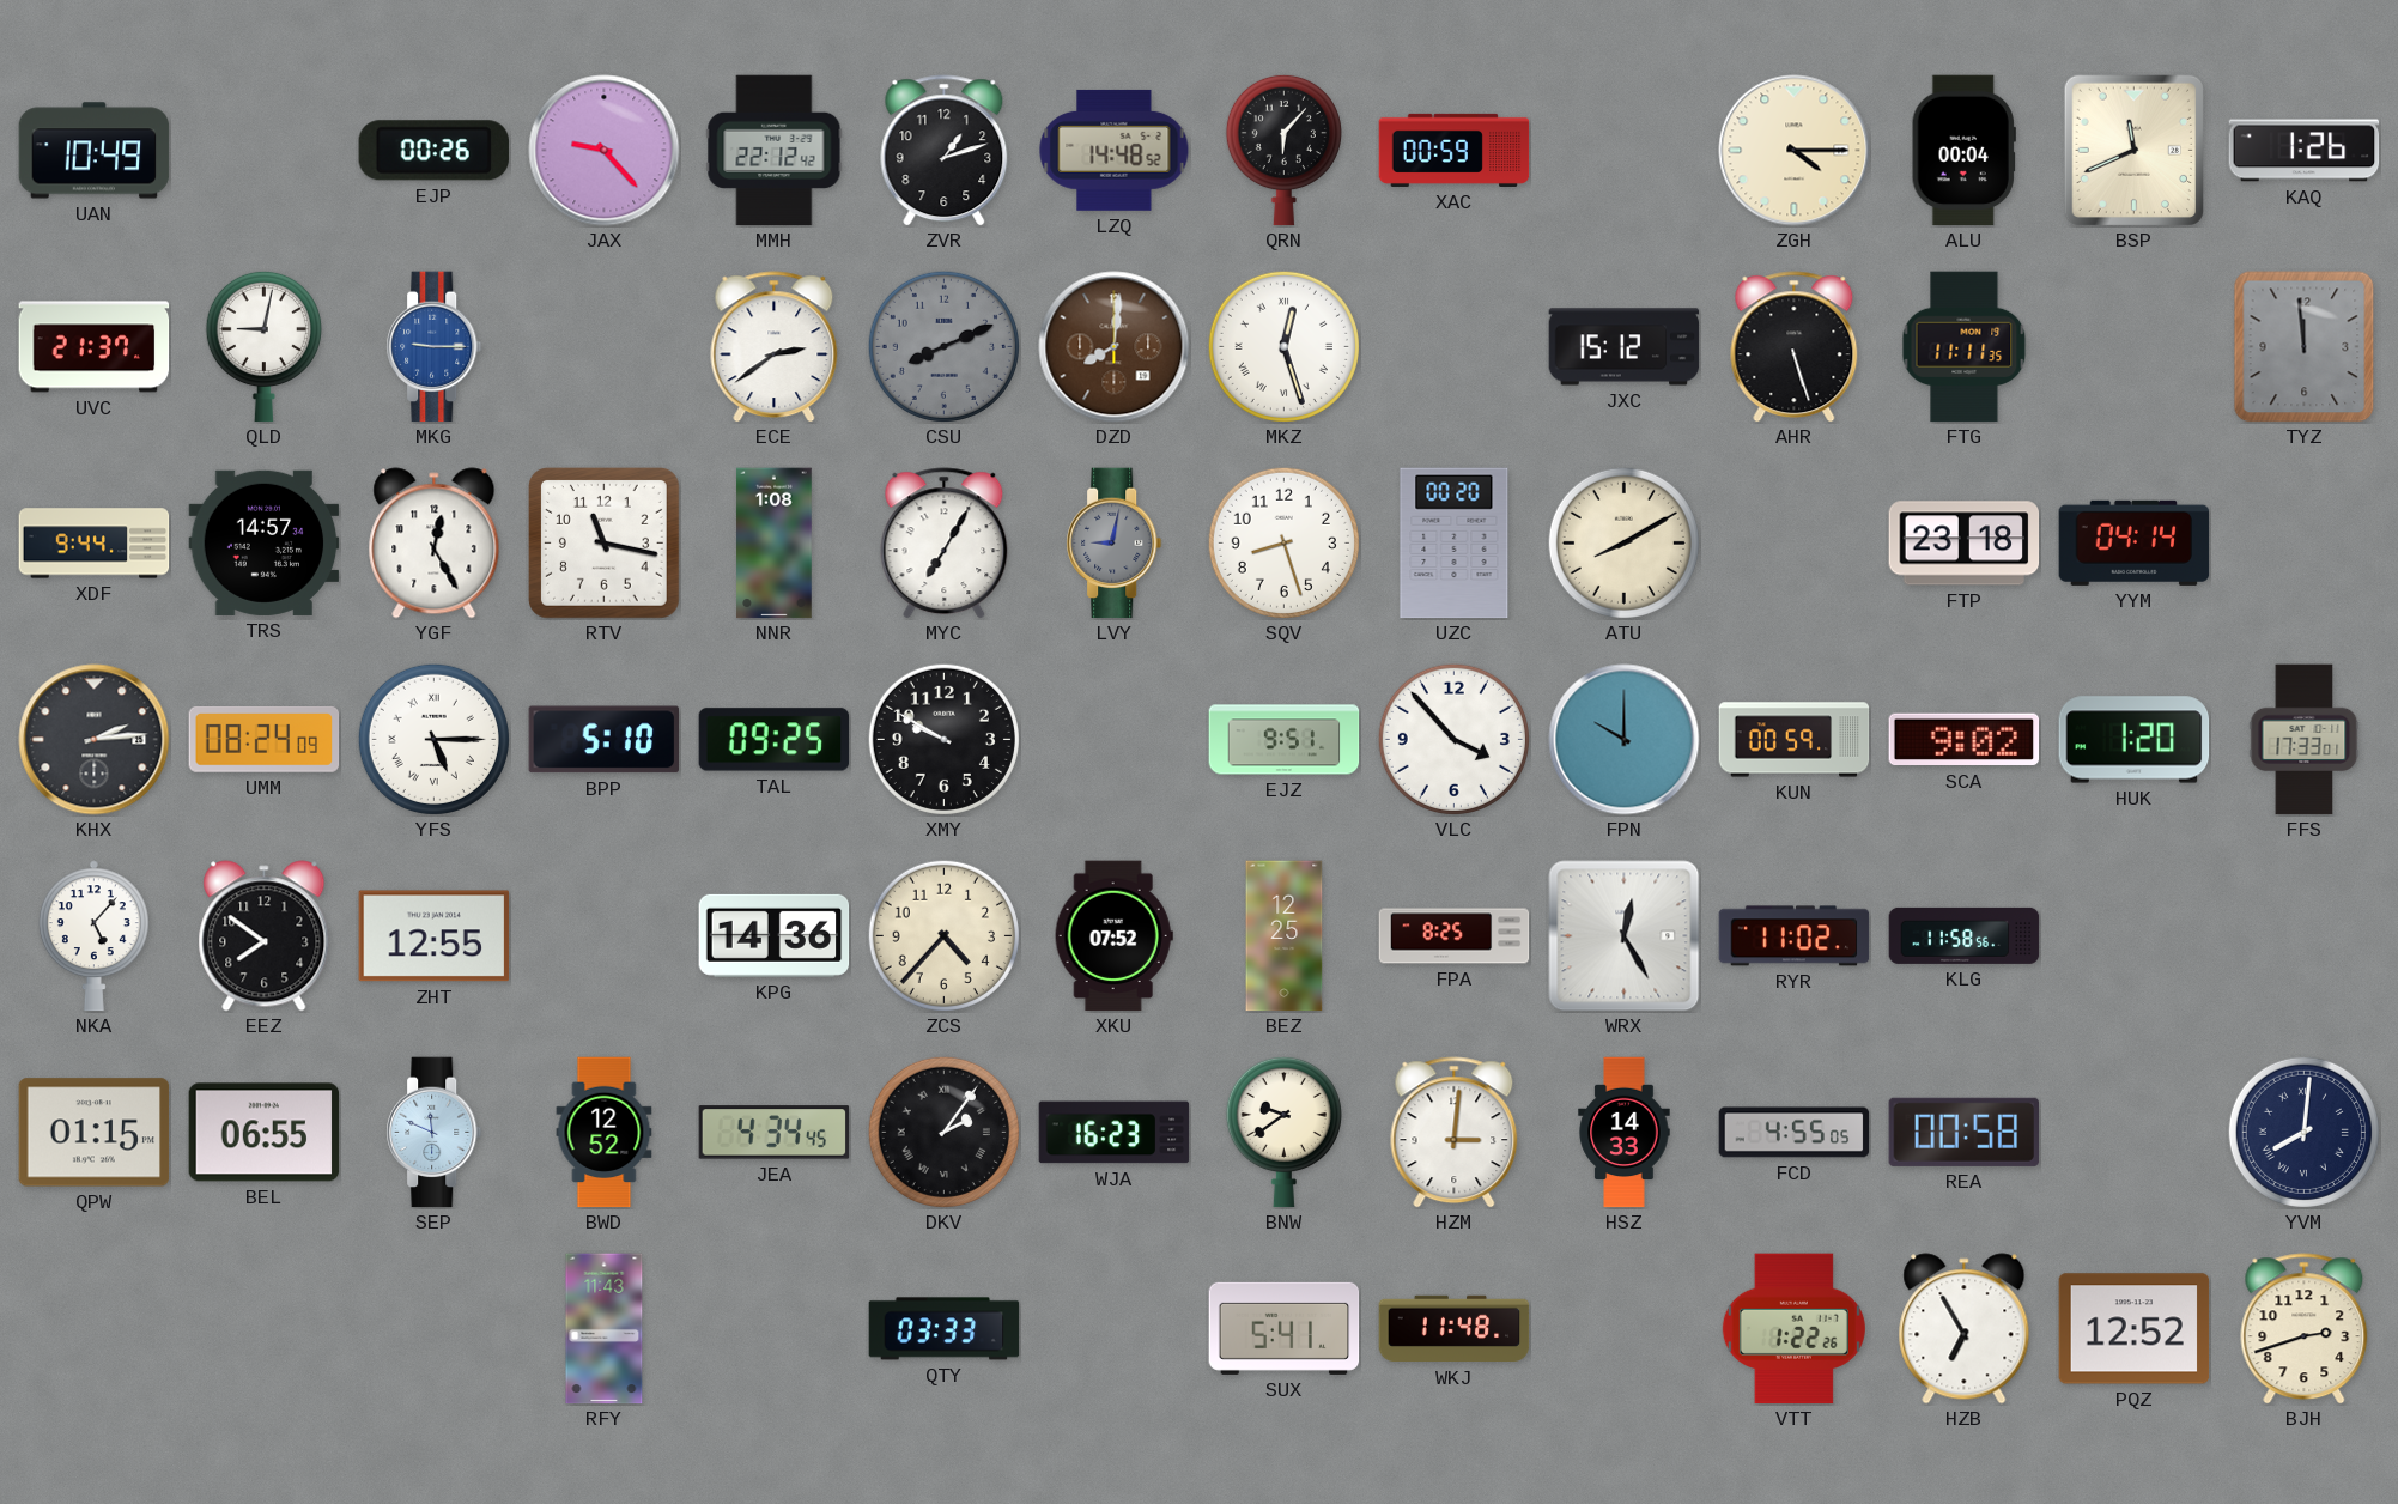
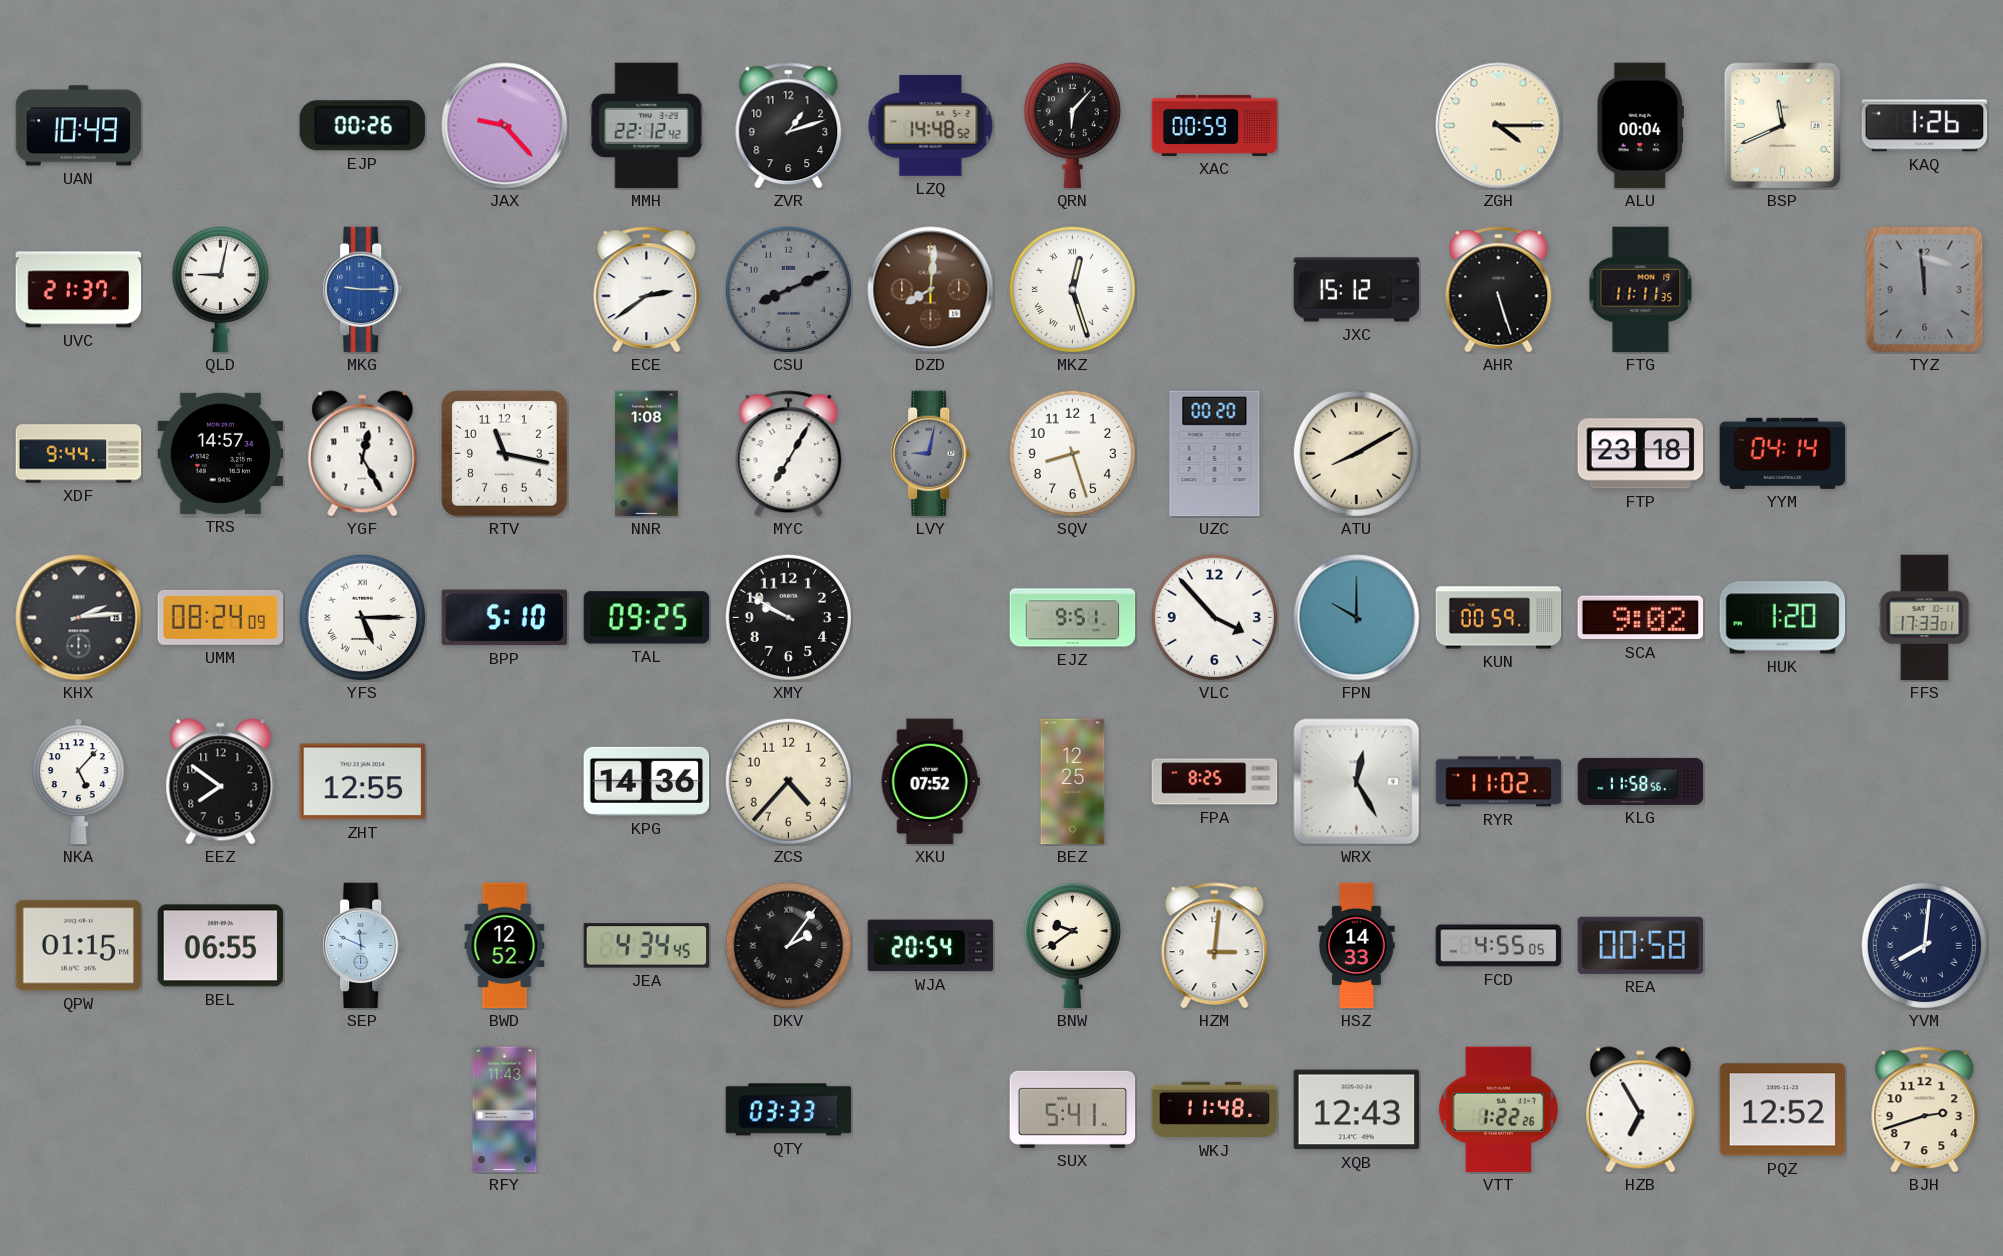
WJA: 16:23 -> 20:54
XQB: none -> 12:43
